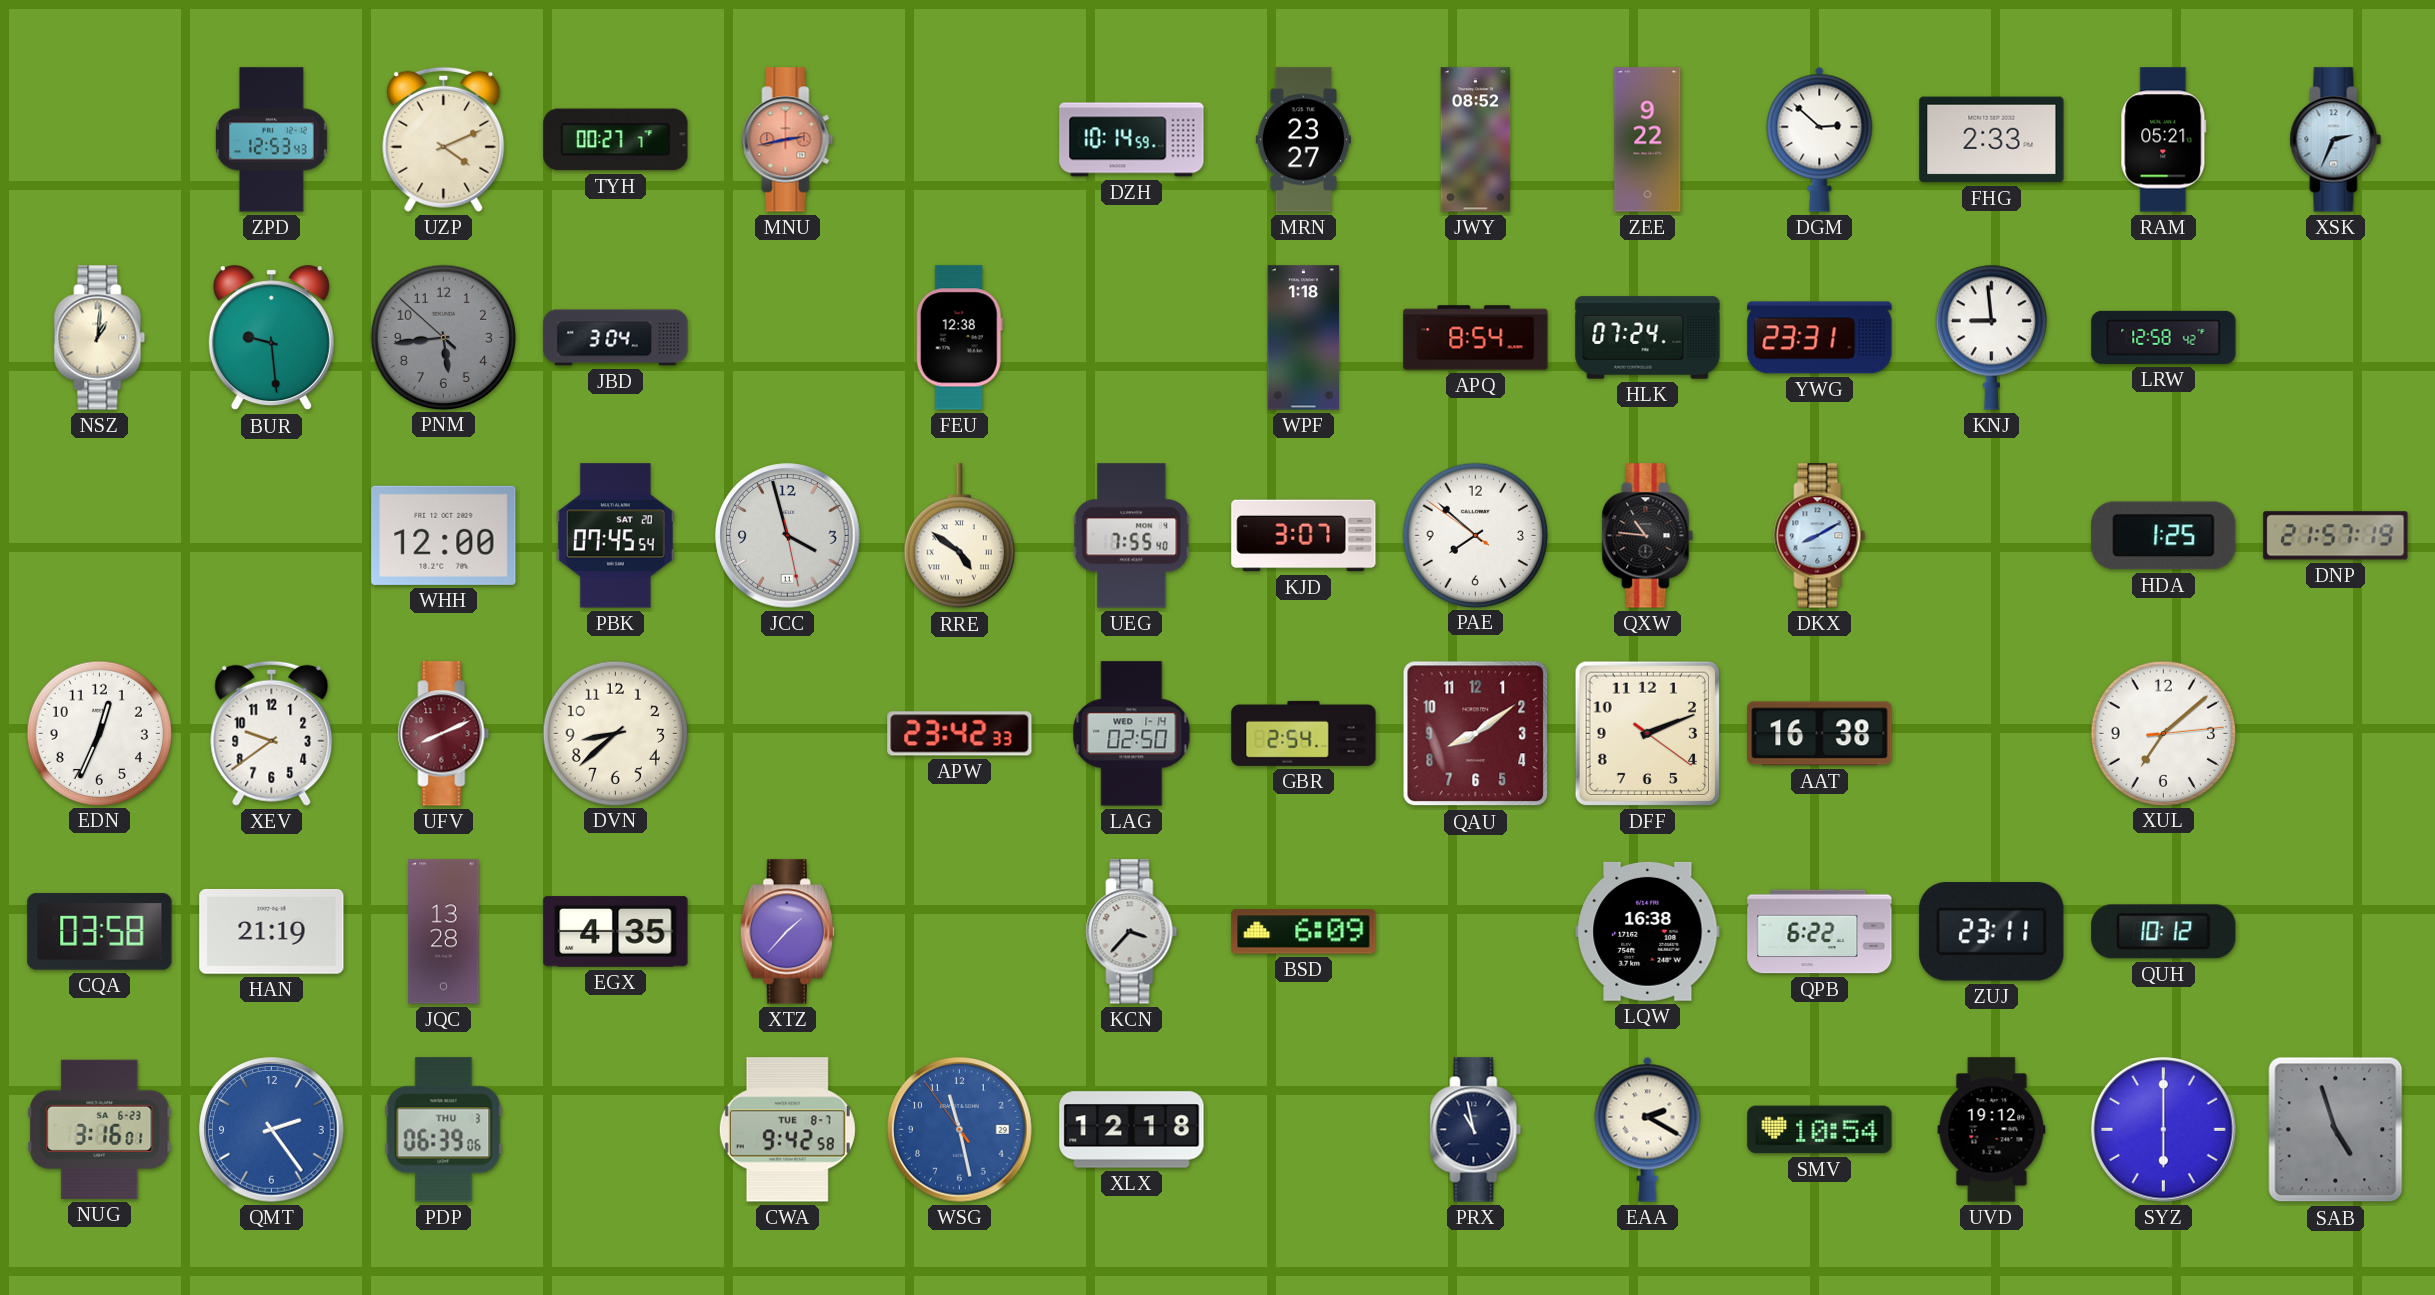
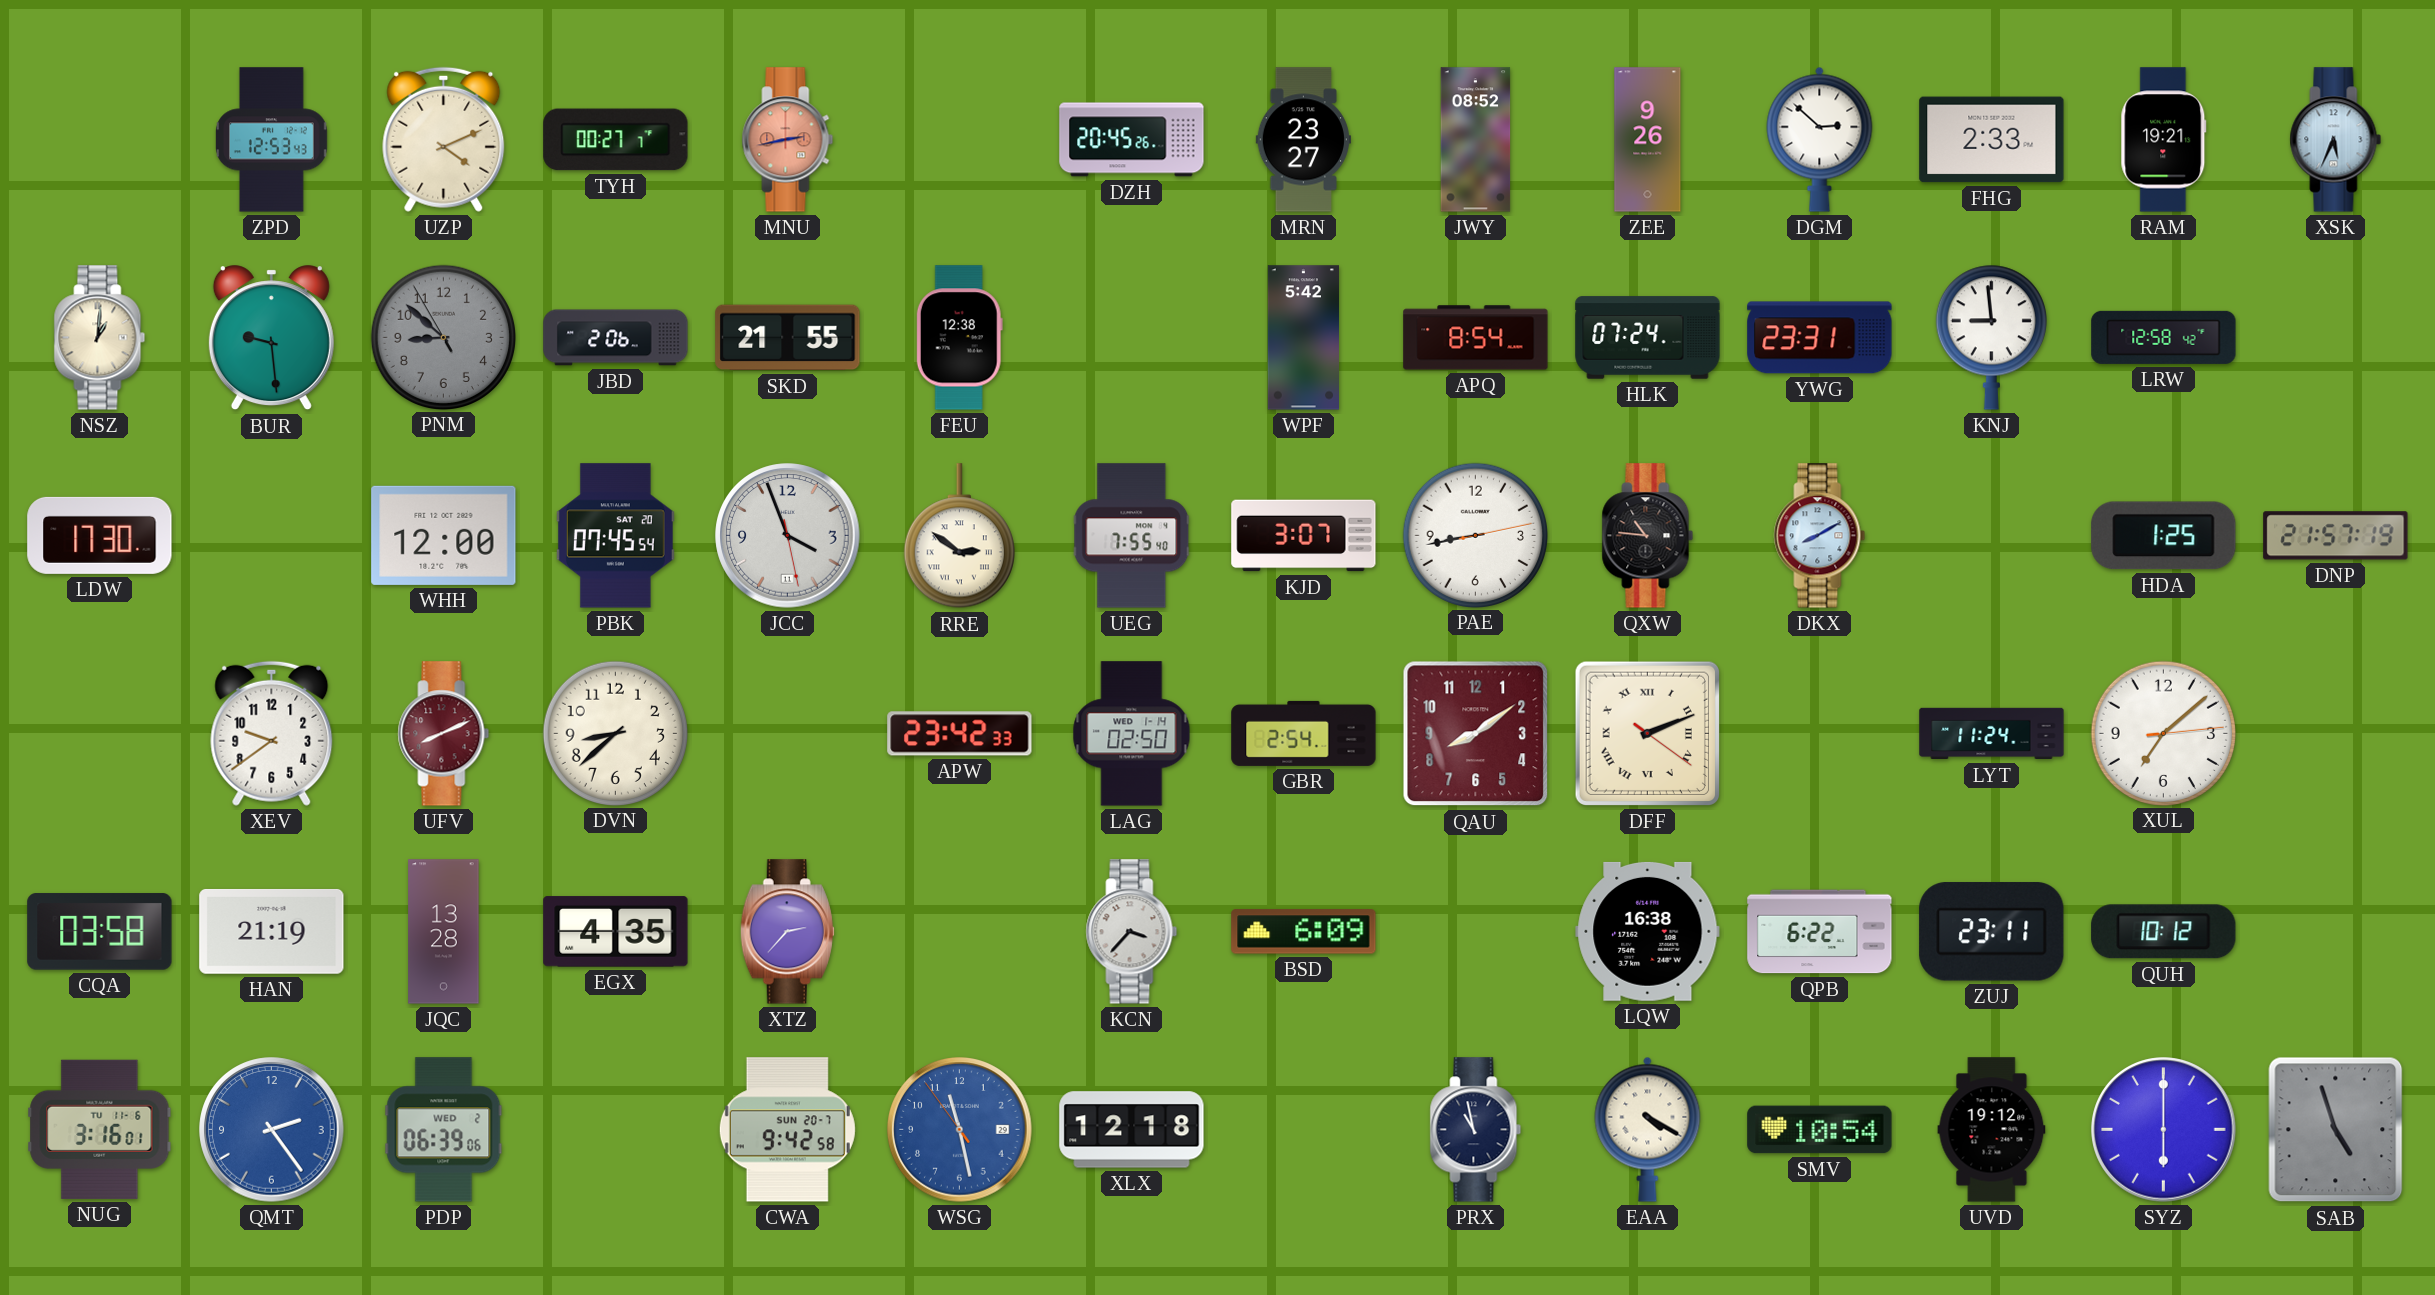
DZH: 10:14 -> 20:45
ZEE: 9:22 -> 9:26
RAM: 05:21 -> 19:21
XSK: 2:34 -> 5:34
PNM: 5:43 -> 8:51
JBD: 3:04 -> 2:06
SKD: none -> 21:55
WPF: 1:18 -> 5:42
LDW: none -> 17:30
JCC: 3:57 -> 3:56
RRE: 4:51 -> 2:51
PAE: 7:51 -> 8:43
EDN: 12:34 -> none
DFF numerals: Arabic -> Roman
AAT: 16:38 -> none
LYT: none -> 11:24
XTZ: 1:37 -> 2:37
NUG date: SA 6-23 -> TU 11-6
PDP date: THU 3 -> WED 2
CWA date: TUE 8-7 -> SUN 20-7
EAA: 2:20 -> 4:20
